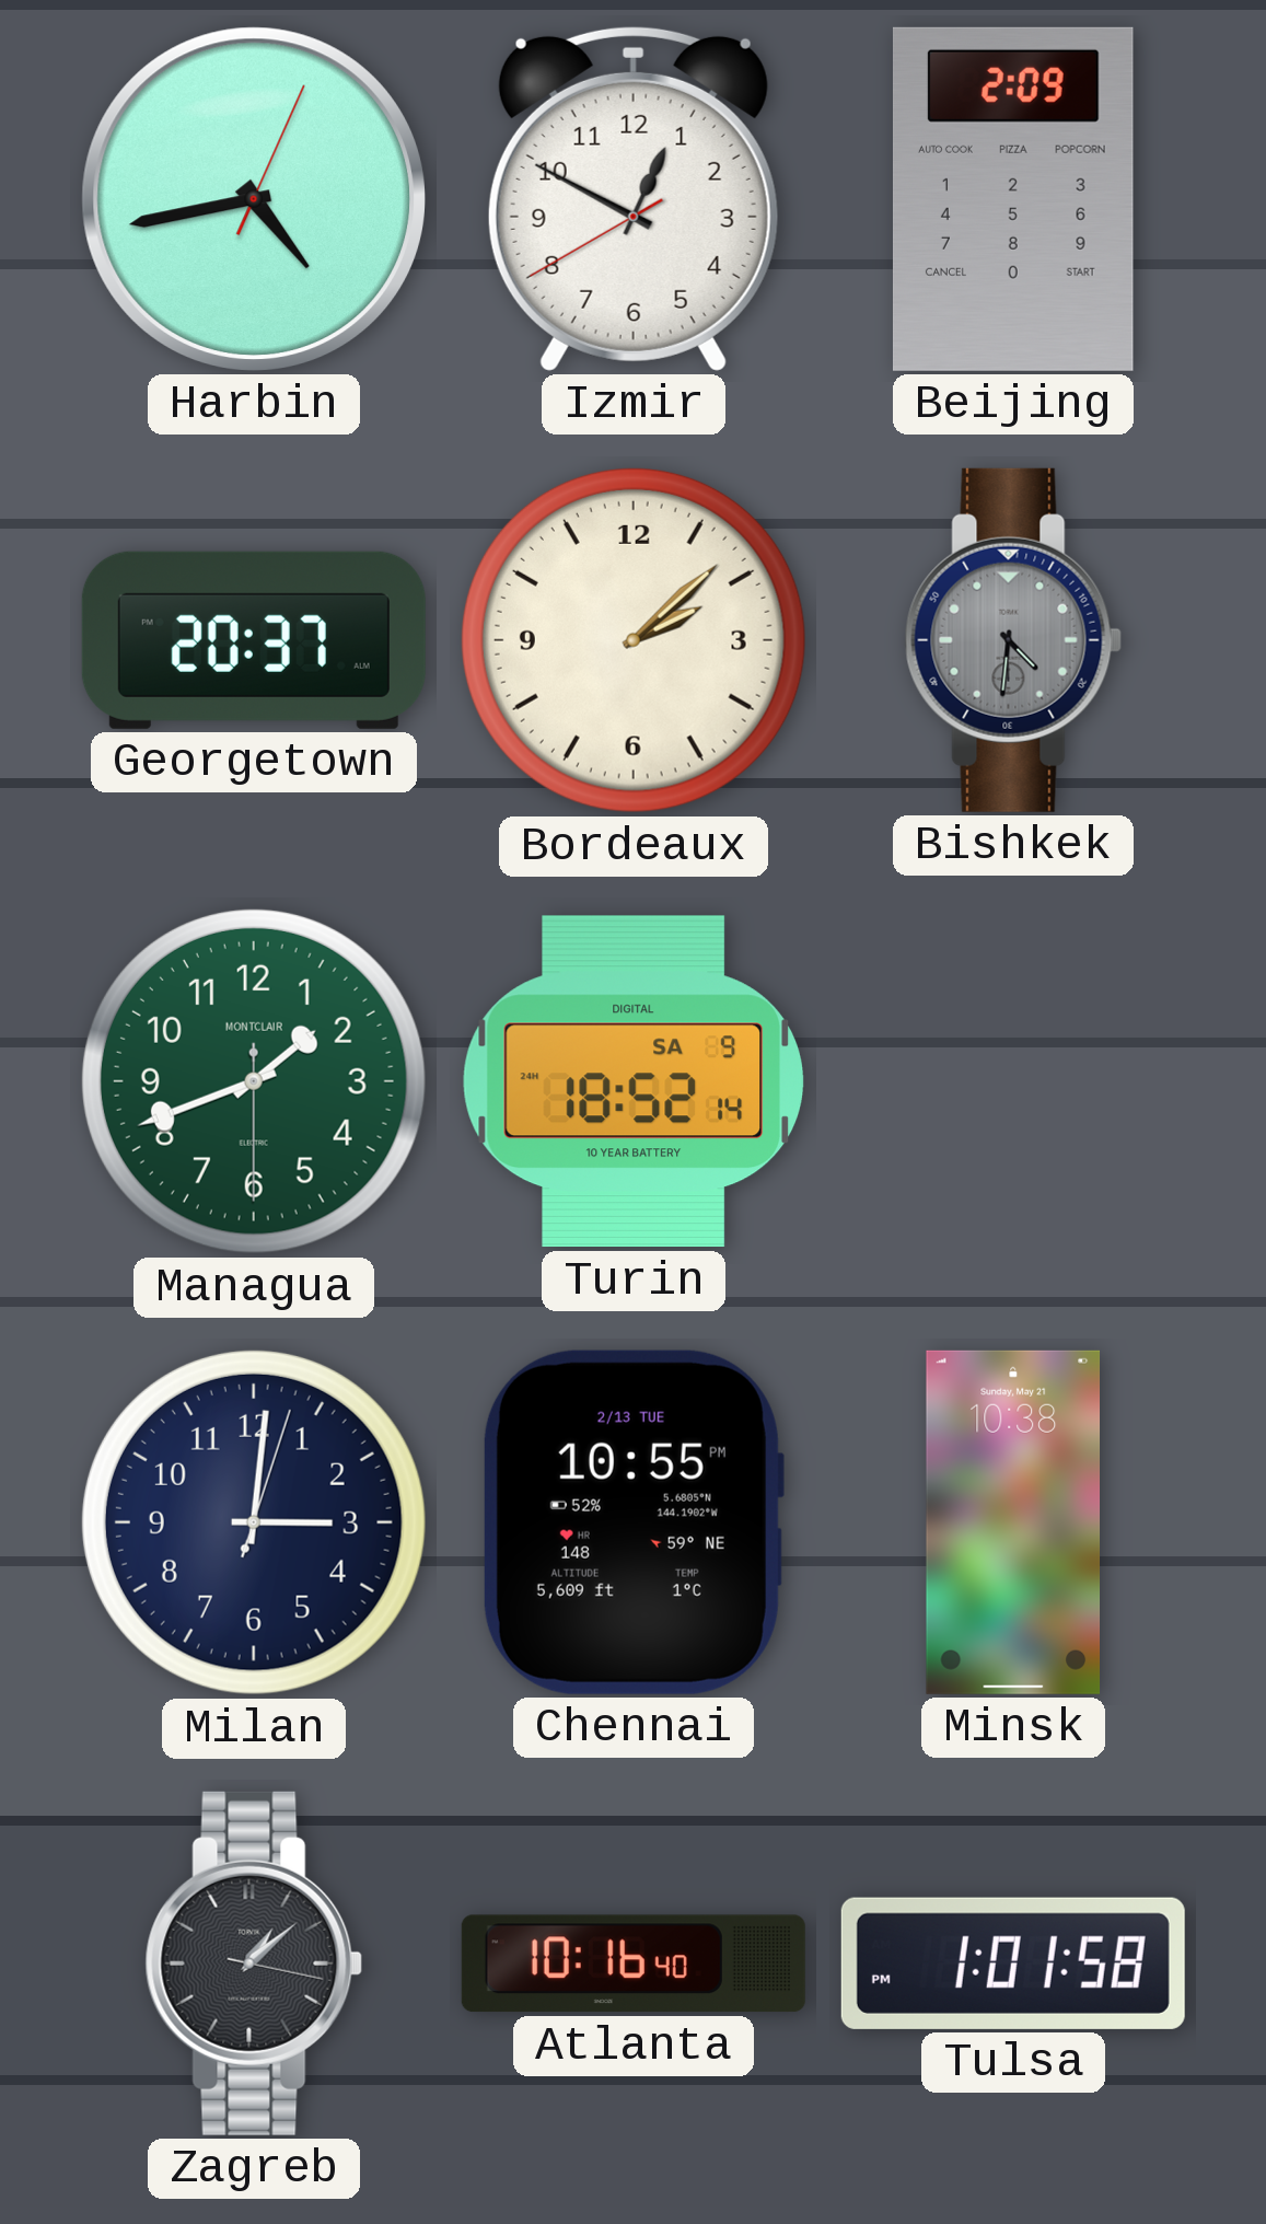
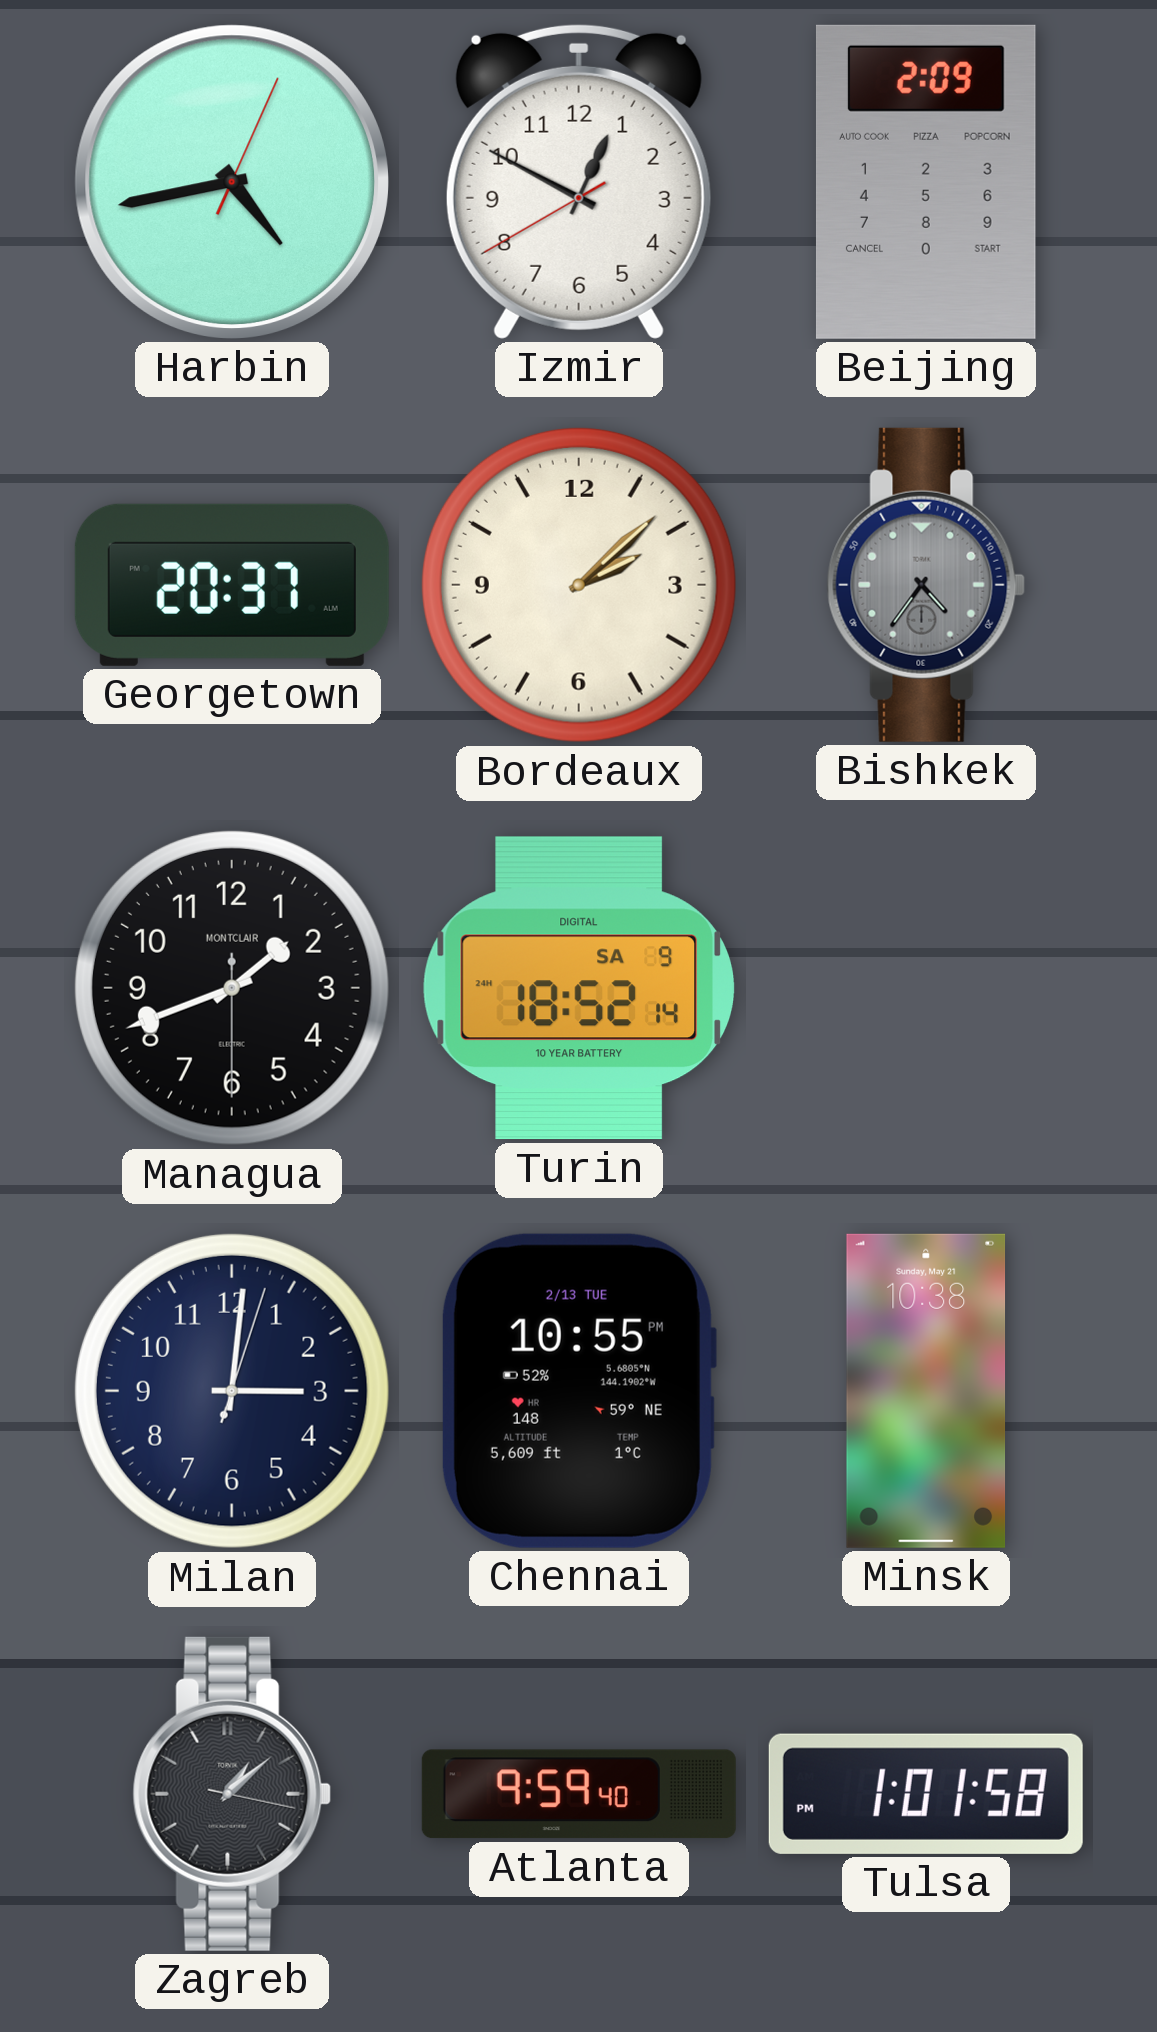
Bishkek: 4:31 -> 4:36
Managua dial: green -> black
Atlanta: 10:16 -> 9:59
